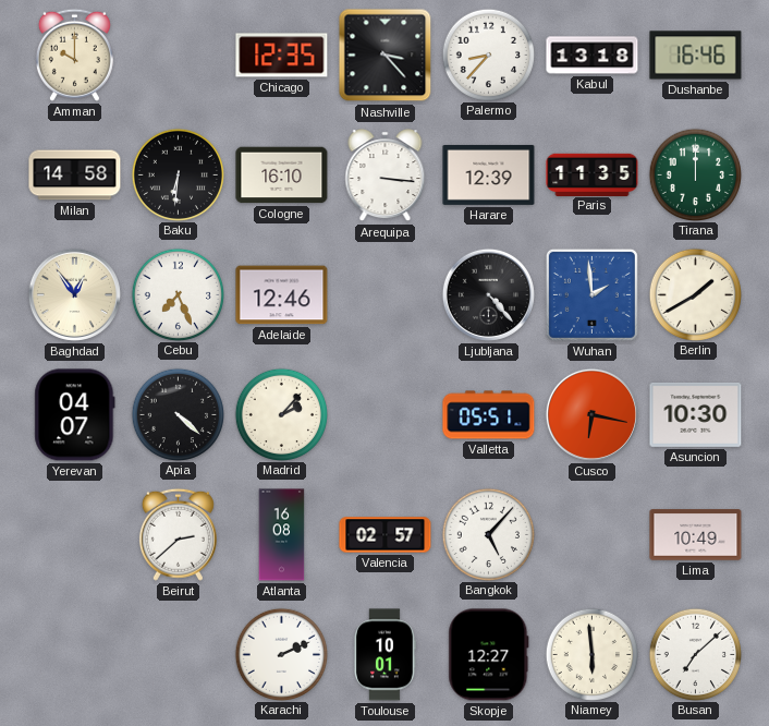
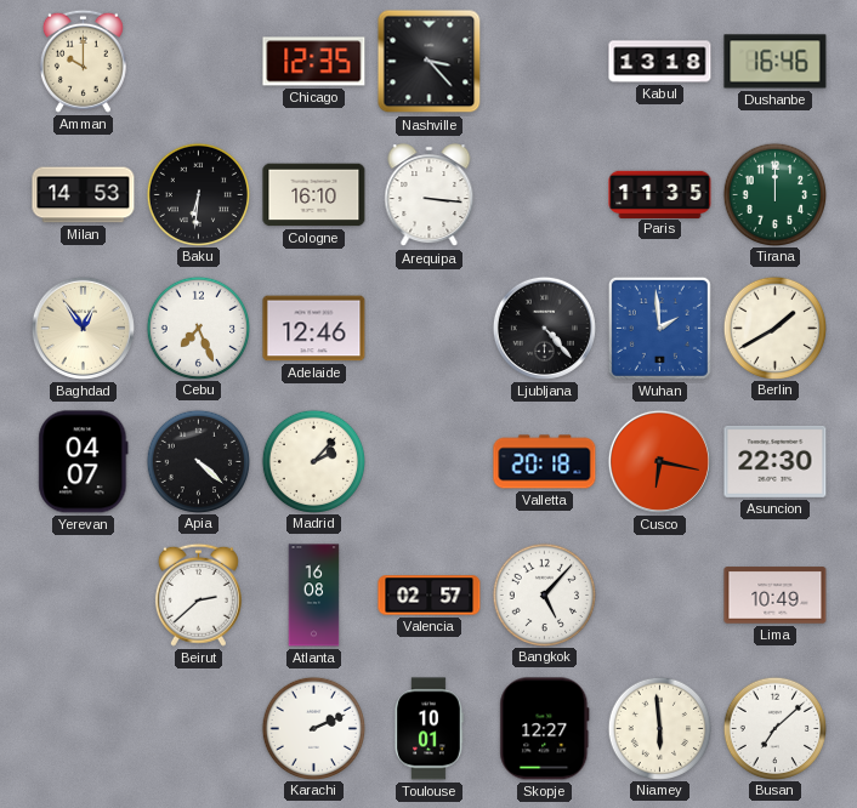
Palermo: 8:37 -> none
Milan: 14:58 -> 14:53
Harare: 12:39 -> none
Valletta: 05:51 -> 20:18
Asuncion: 10:30 -> 22:30
